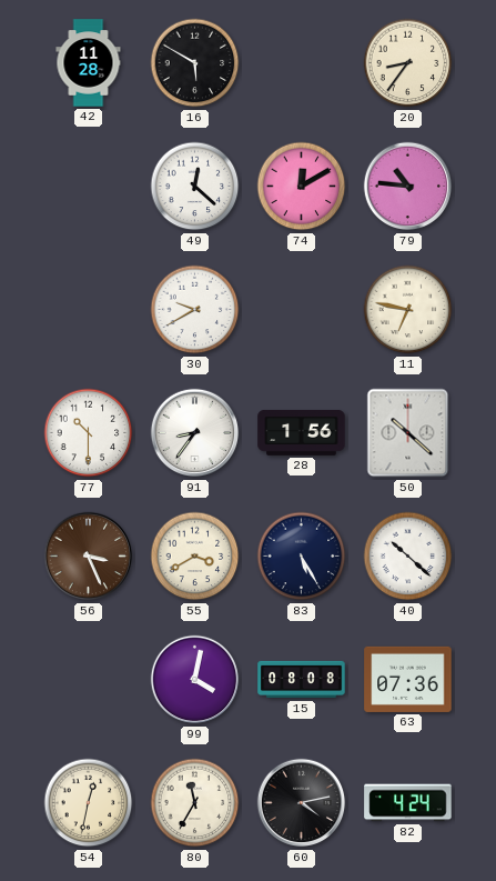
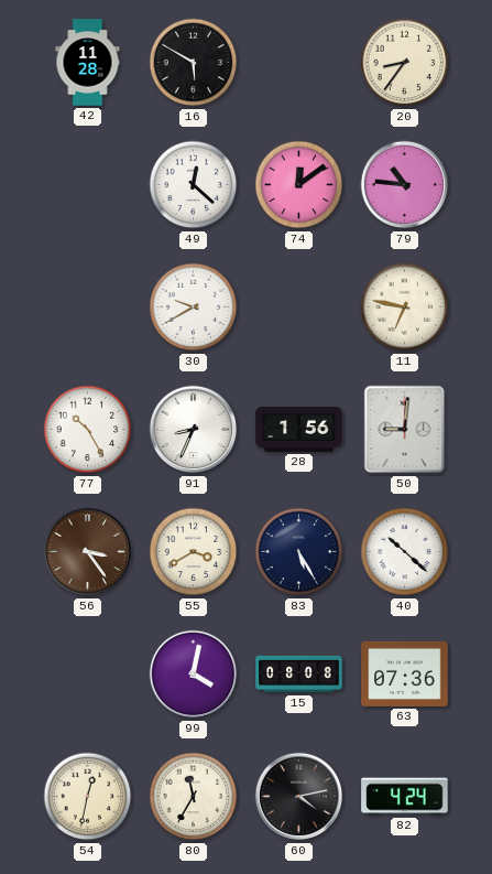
74: 12:10 -> 12:09
77: 10:30 -> 10:25
91: 8:36 -> 8:34
50: 10:22 -> 9:01
56: 3:26 -> 3:24
